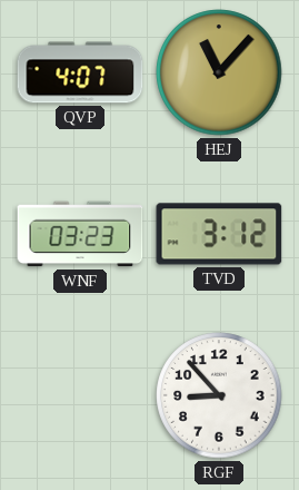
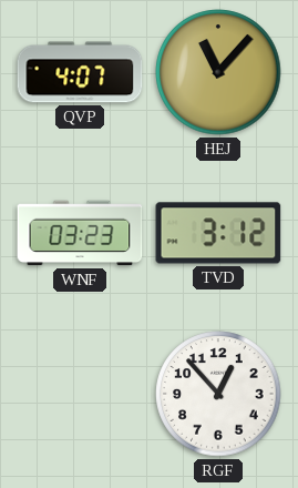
RGF: 8:53 -> 12:53
